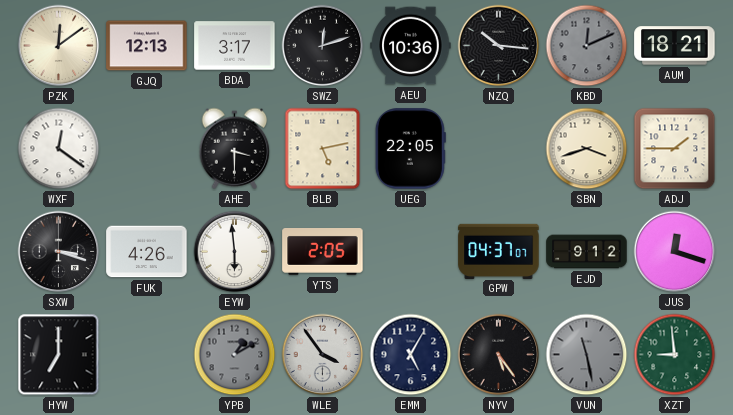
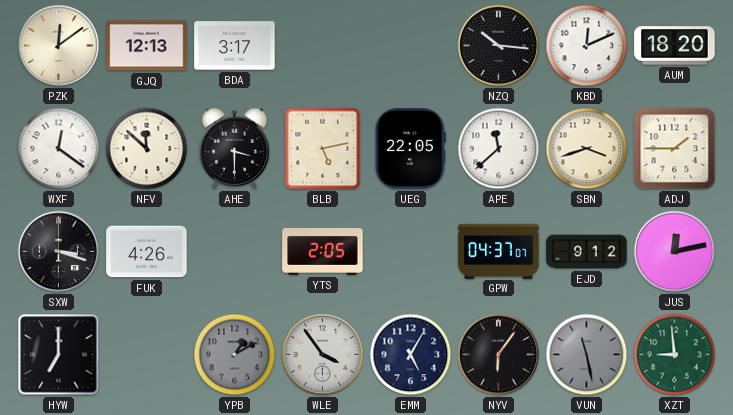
SWZ: 12:12 -> none
AEU: 10:36 -> none
KBD dial: grey -> white
AUM: 18:21 -> 18:20
NFV: none -> 11:52
APE: none -> 11:38
EYW: 5:59 -> none
JUS: 12:18 -> 12:13
NYV: 5:24 -> 6:06
